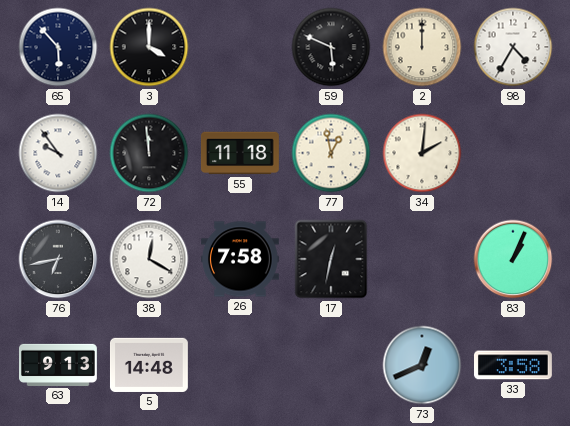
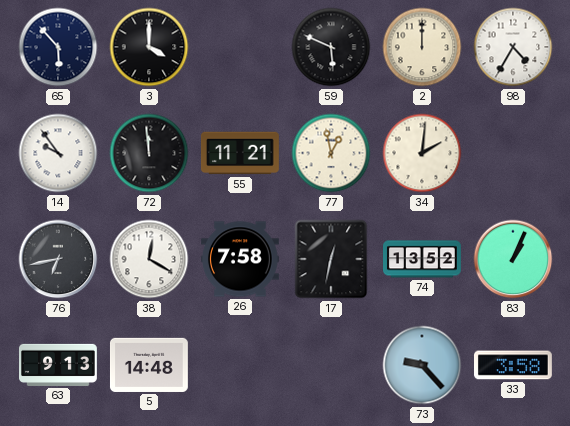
55: 11:18 -> 11:21
74: none -> 13:52
73: 12:41 -> 9:23
